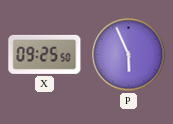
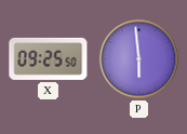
P: 5:56 -> 5:59
